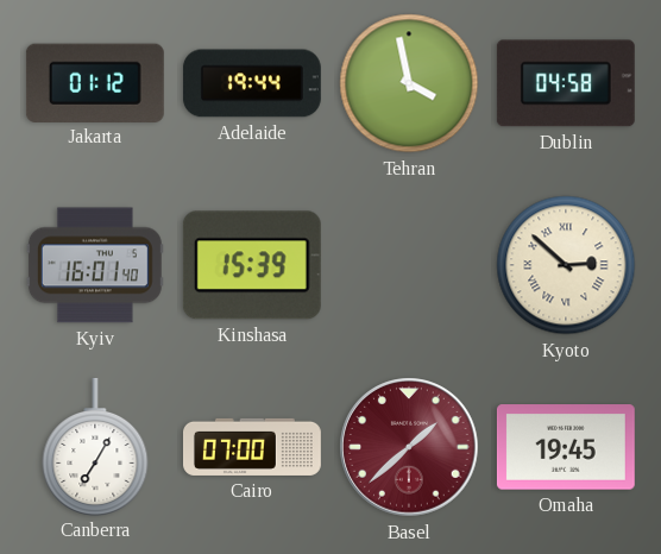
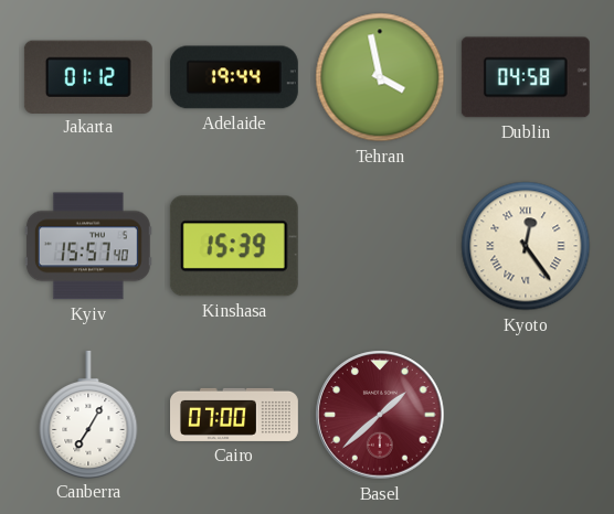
Kyiv: 16:01 -> 15:57
Kyoto: 2:52 -> 12:24
Omaha: 19:45 -> none
